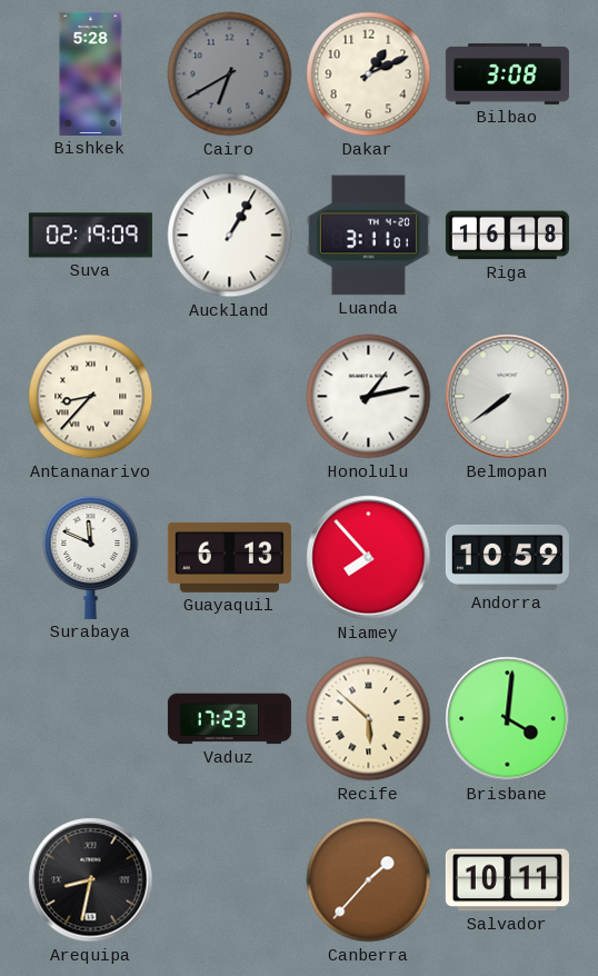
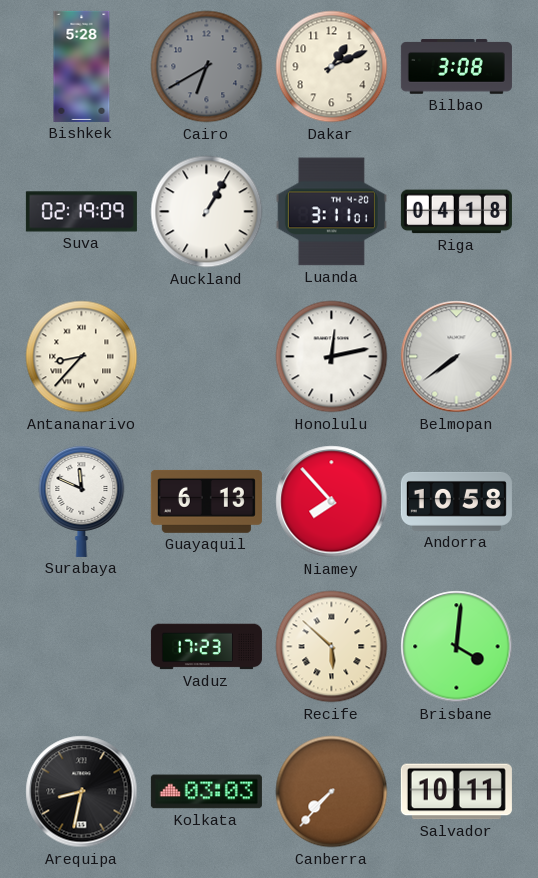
Riga: 16:18 -> 04:18
Honolulu: 1:13 -> 12:13
Andorra: 10:59 -> 10:58
Kolkata: none -> 03:03
Canberra: 1:37 -> 7:37
